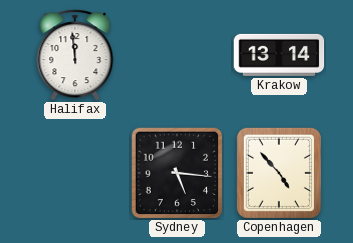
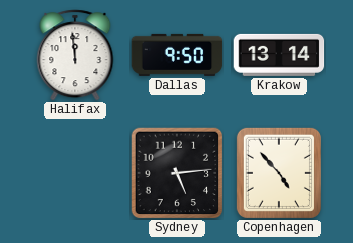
Dallas: none -> 9:50
Sydney: 5:16 -> 5:14
